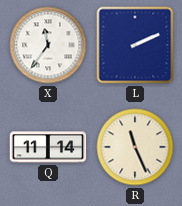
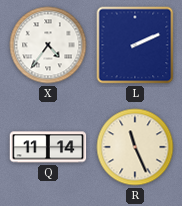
X: 11:36 -> 4:36
